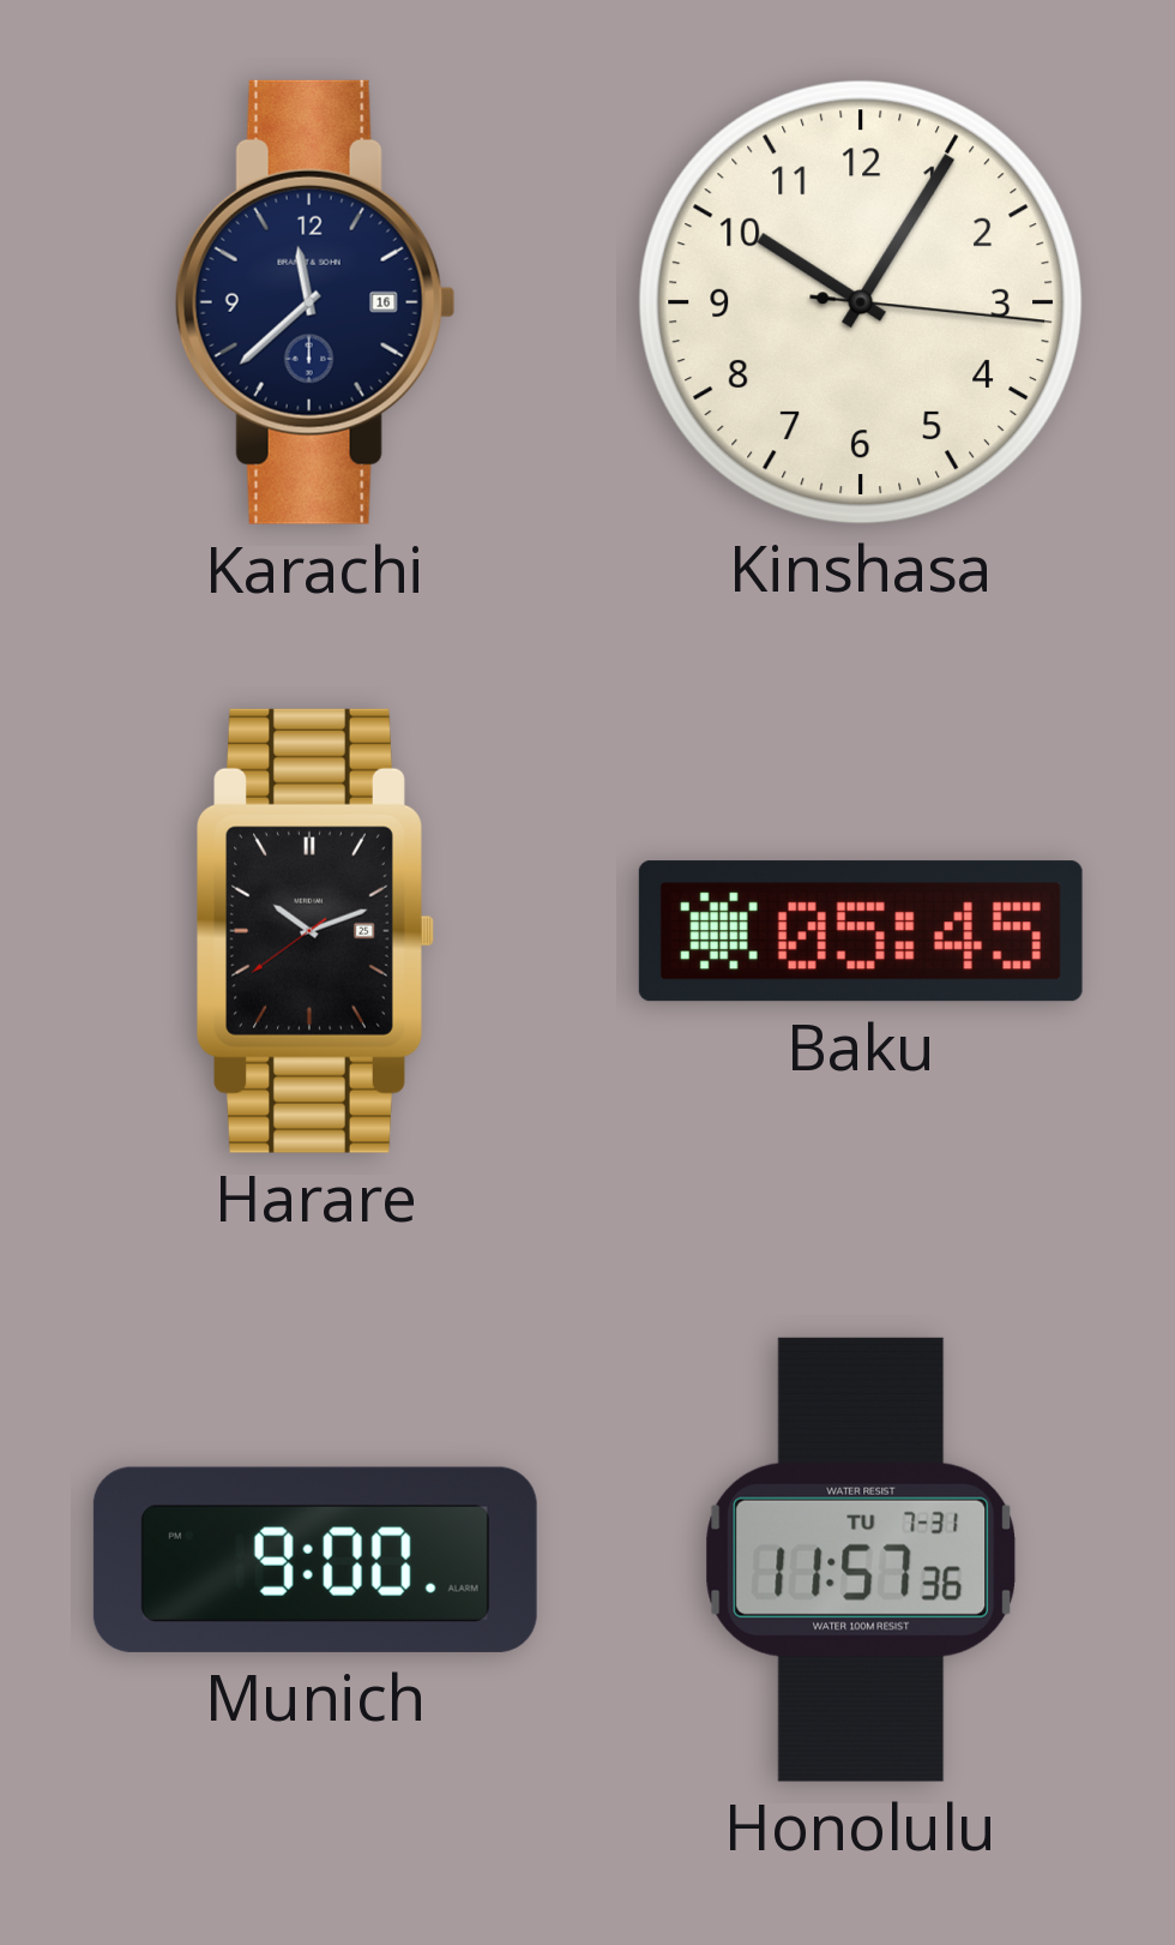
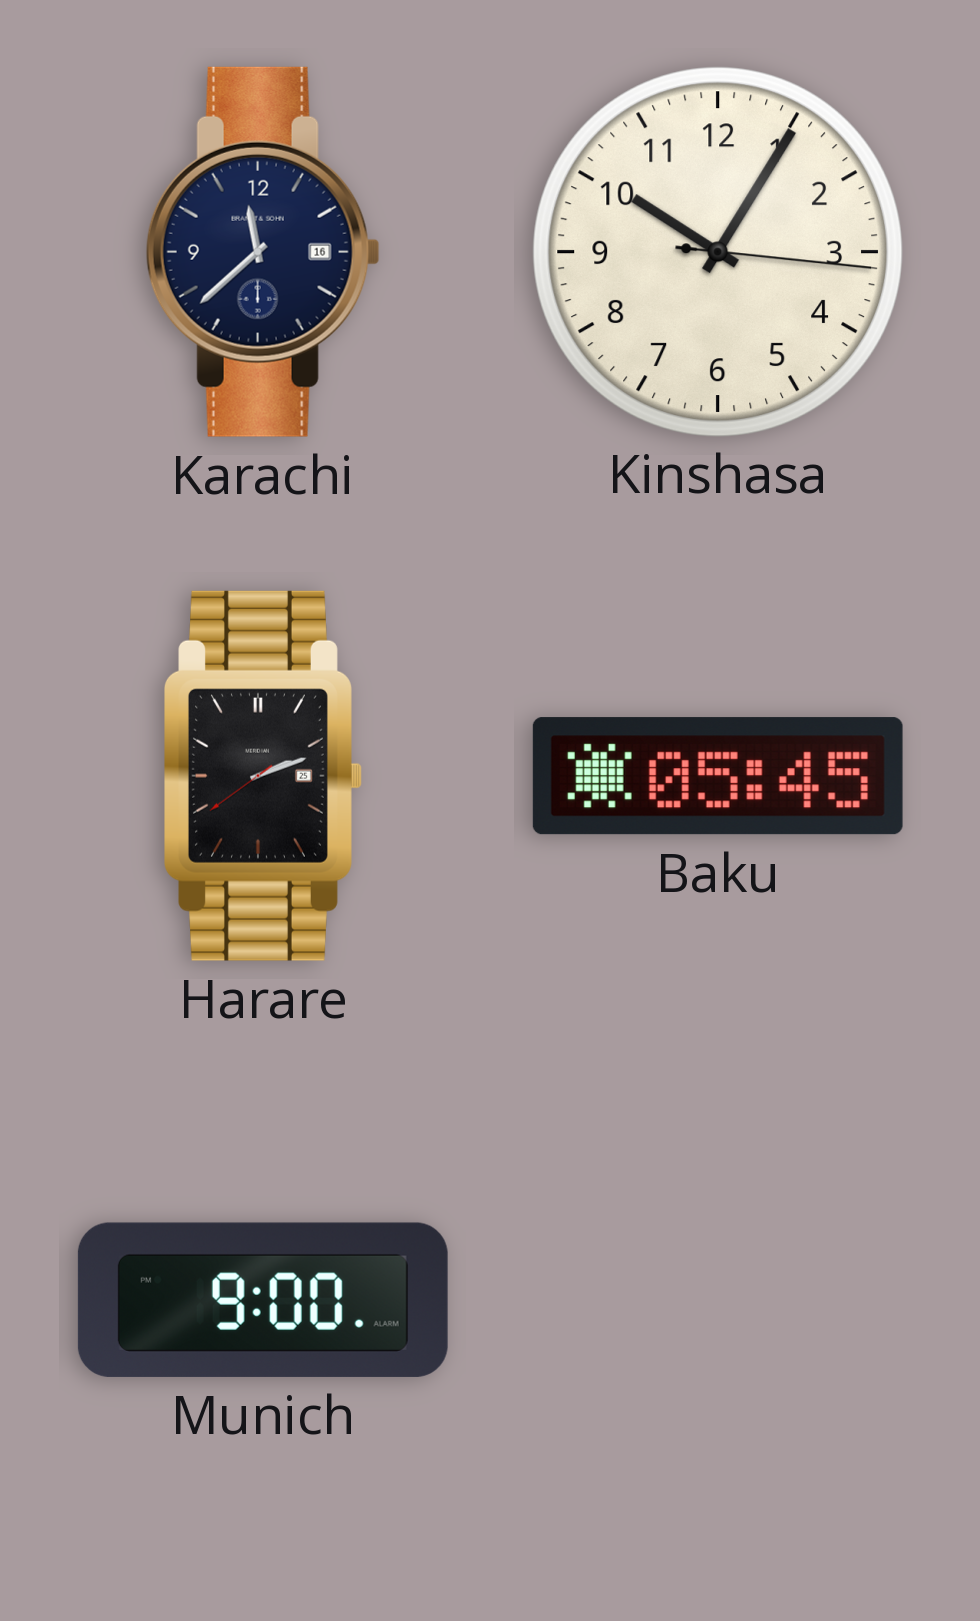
Harare: 10:11 -> 2:11
Honolulu: 11:57 -> none
